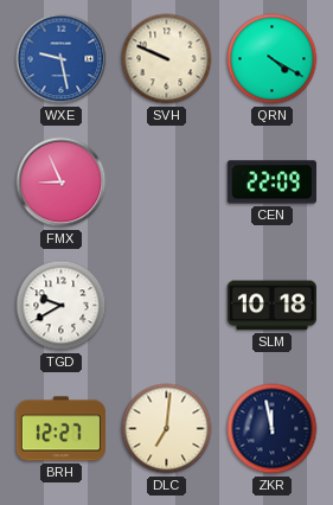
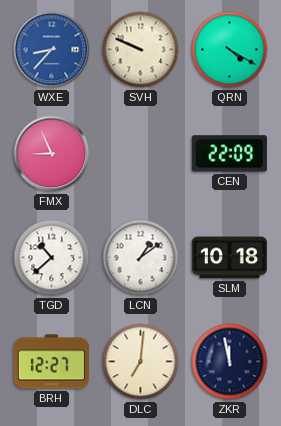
WXE: 9:28 -> 8:37
TGD: 9:40 -> 10:38
LCN: none -> 1:09
